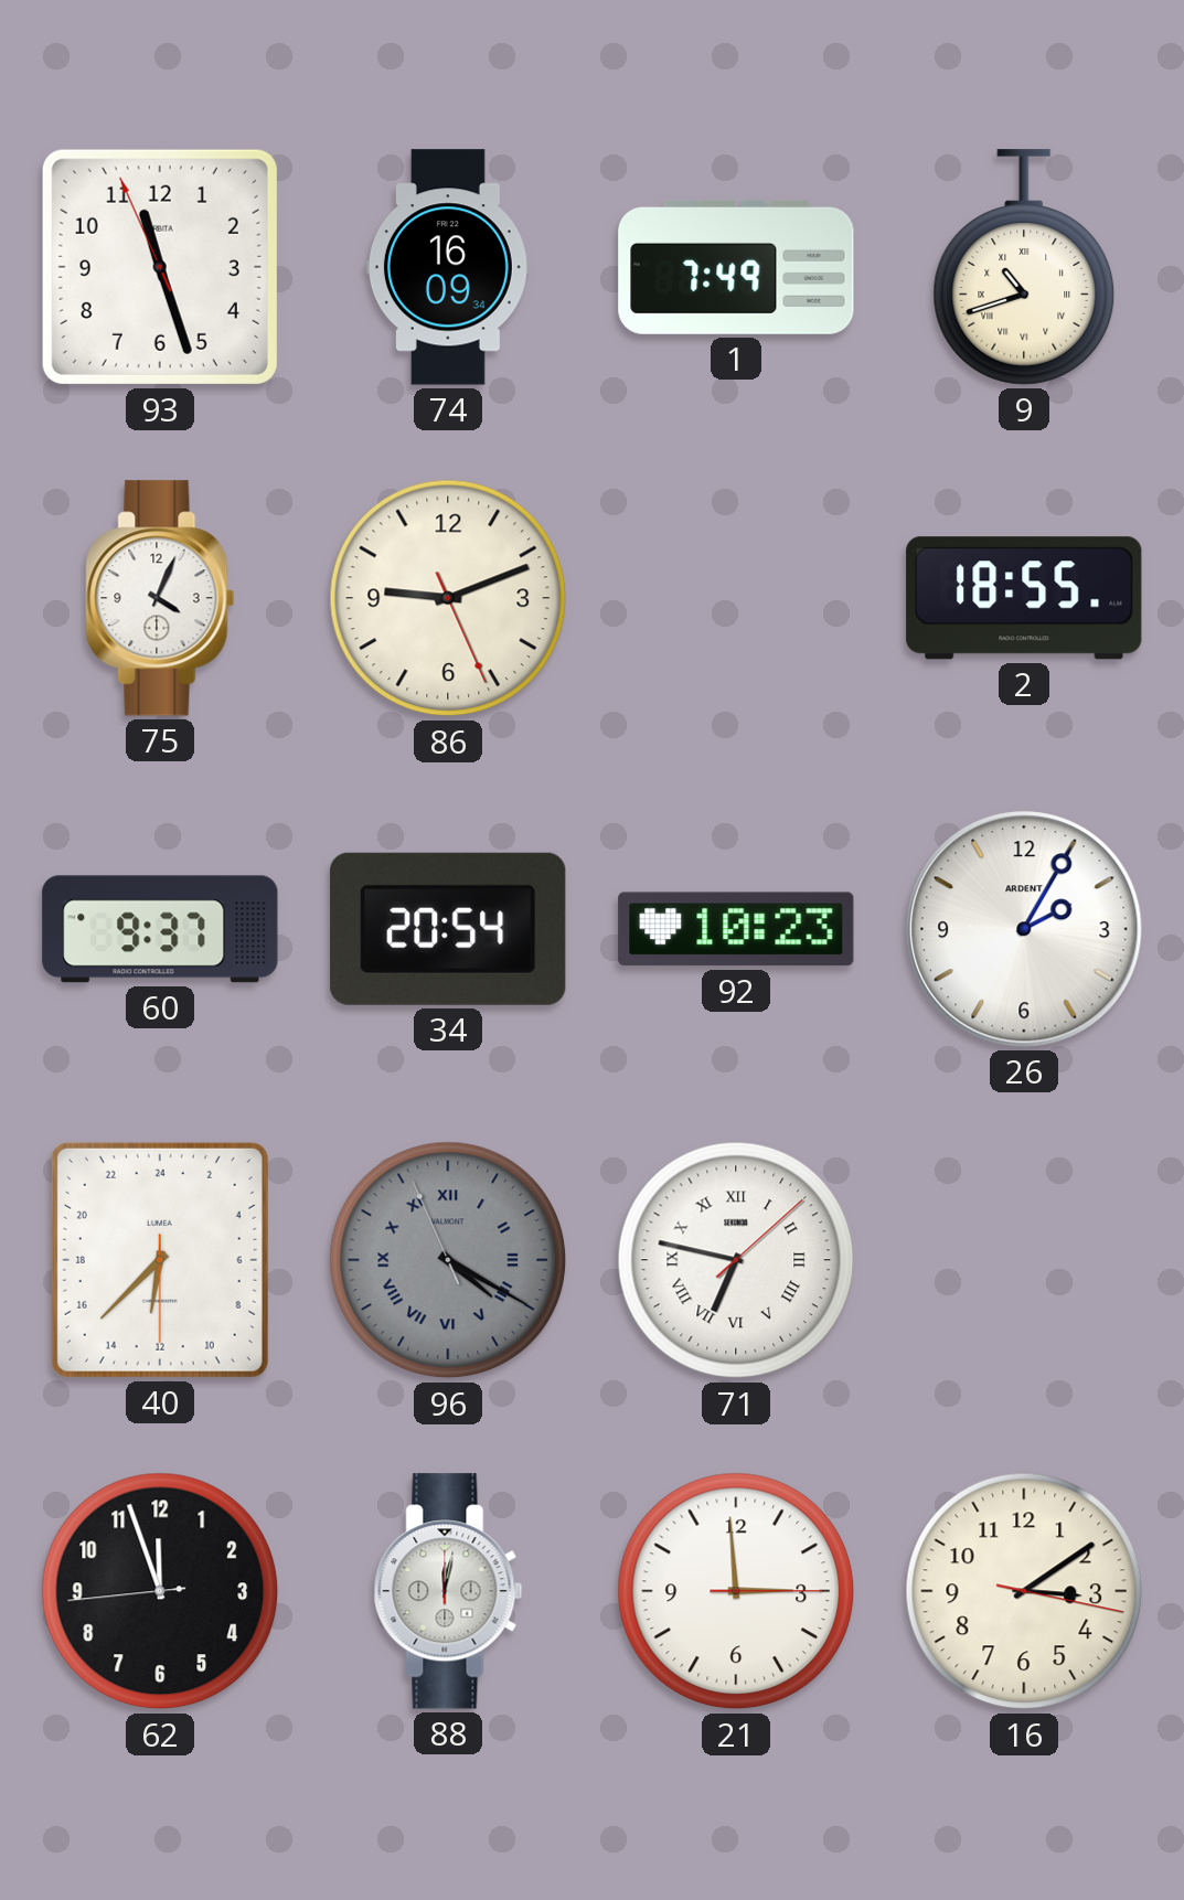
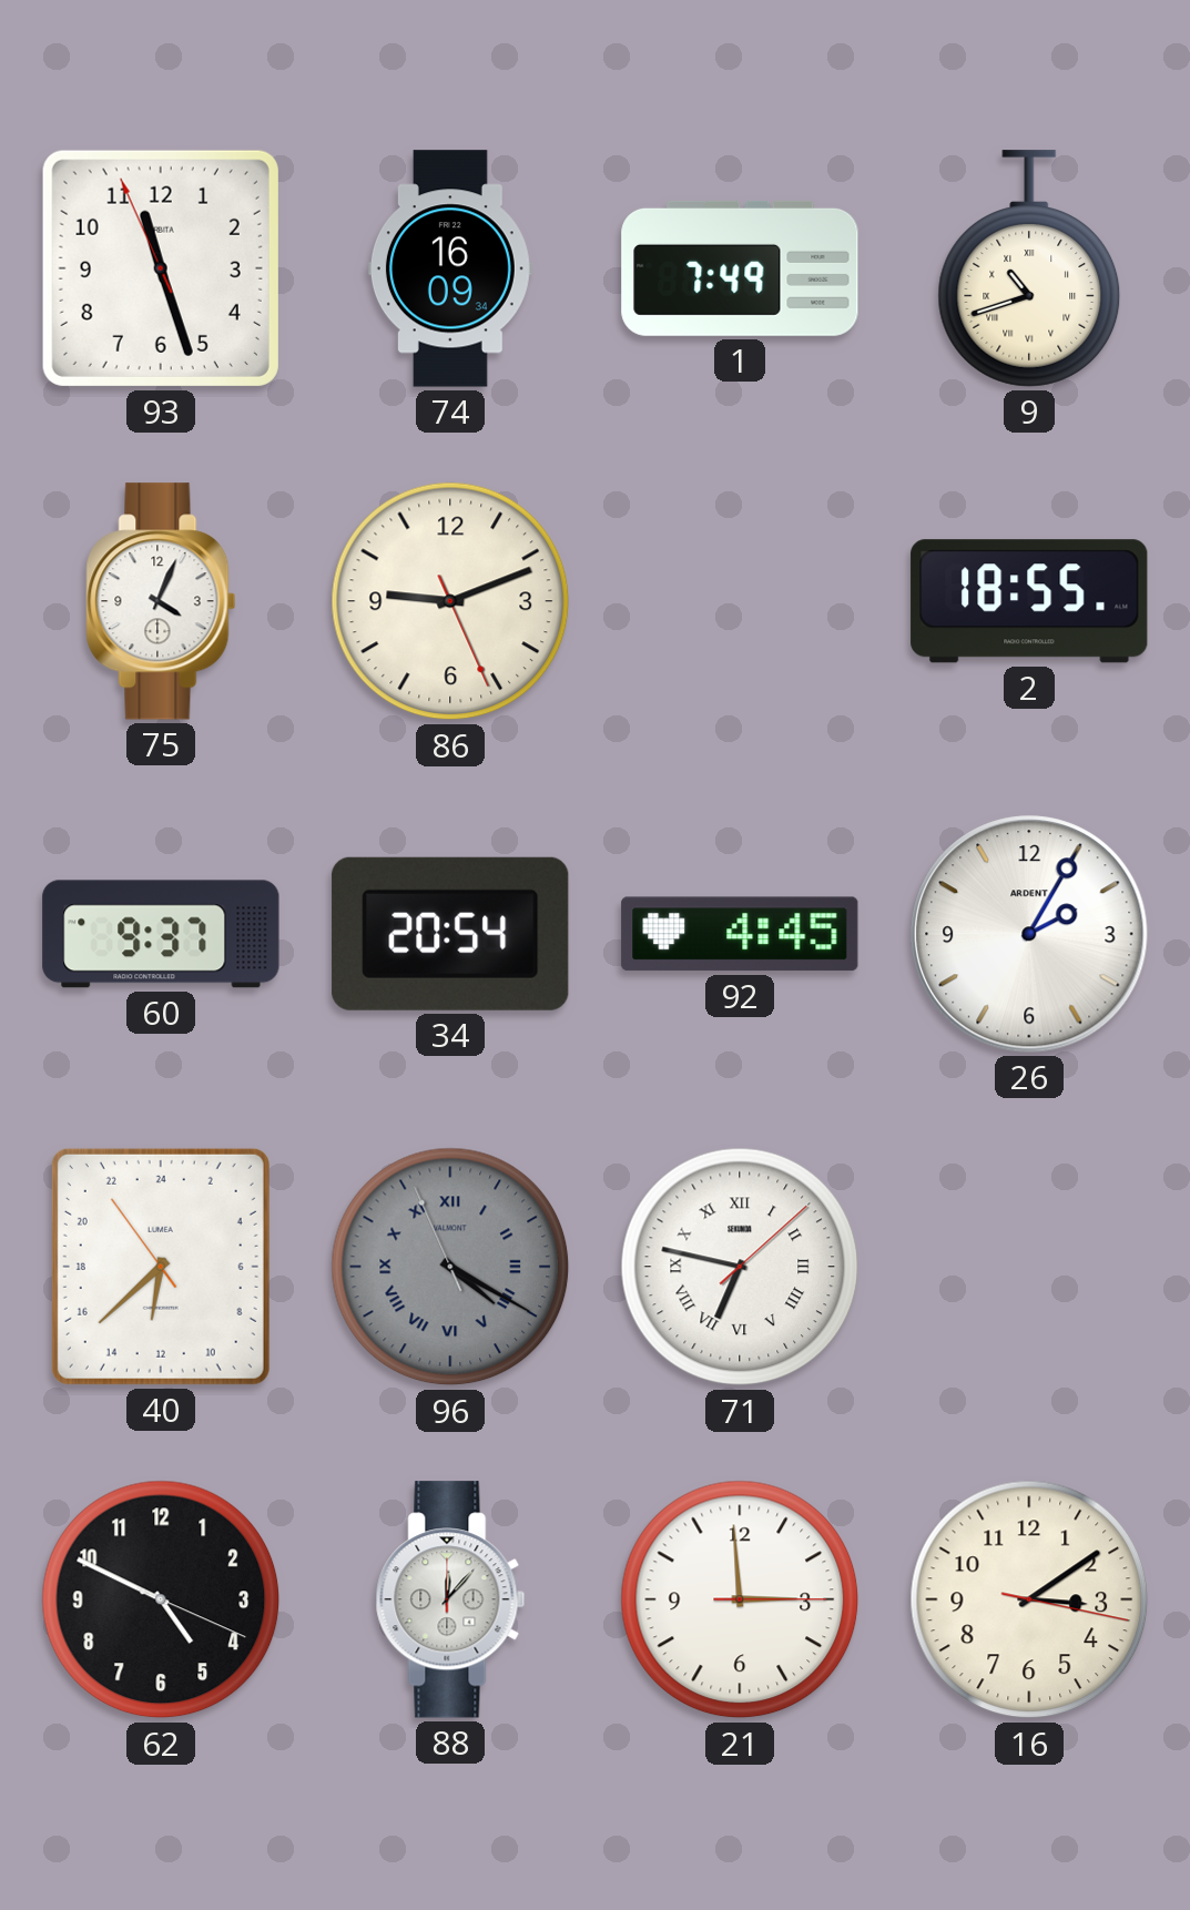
92: 10:23 -> 4:45
40: 12:37:30 -> 12:37:54
62: 11:56 -> 4:49
88: 12:02 -> 12:07
